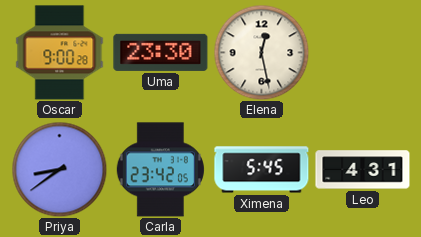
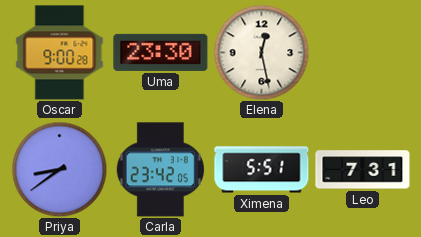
Ximena: 5:45 -> 5:51
Leo: 4:31 -> 7:31
